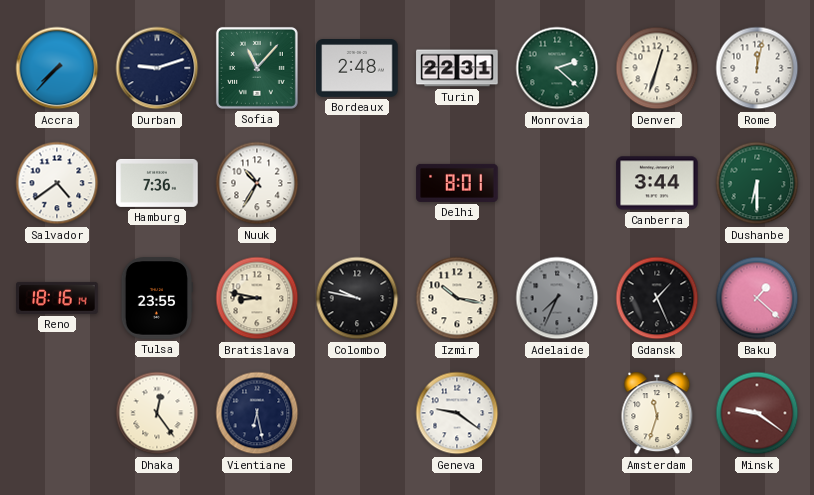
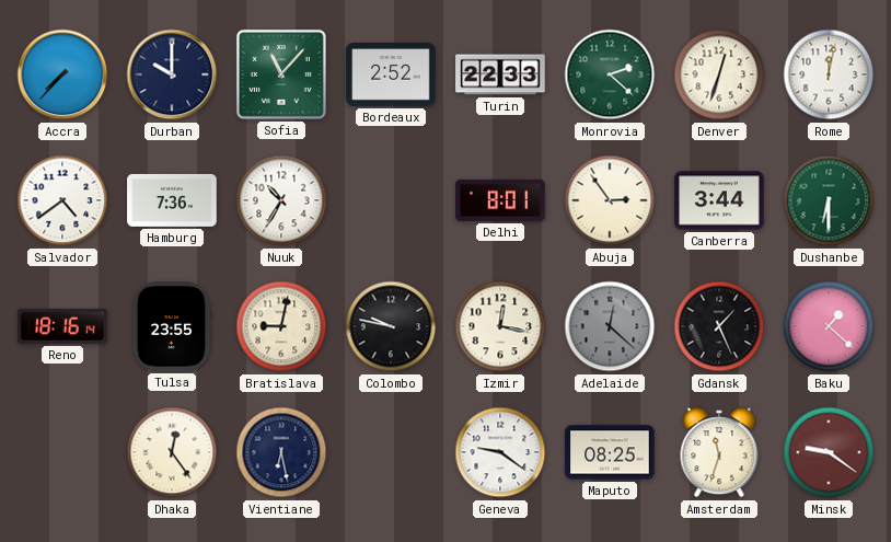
Durban: 9:12 -> 10:00
Bordeaux: 2:48 -> 2:52
Turin: 22:31 -> 22:33
Abuja: none -> 2:54
Bratislava: 8:47 -> 9:02
Izmir: 10:17 -> 12:17
Adelaide: 7:34 -> 12:22
Maputo: none -> 08:25
